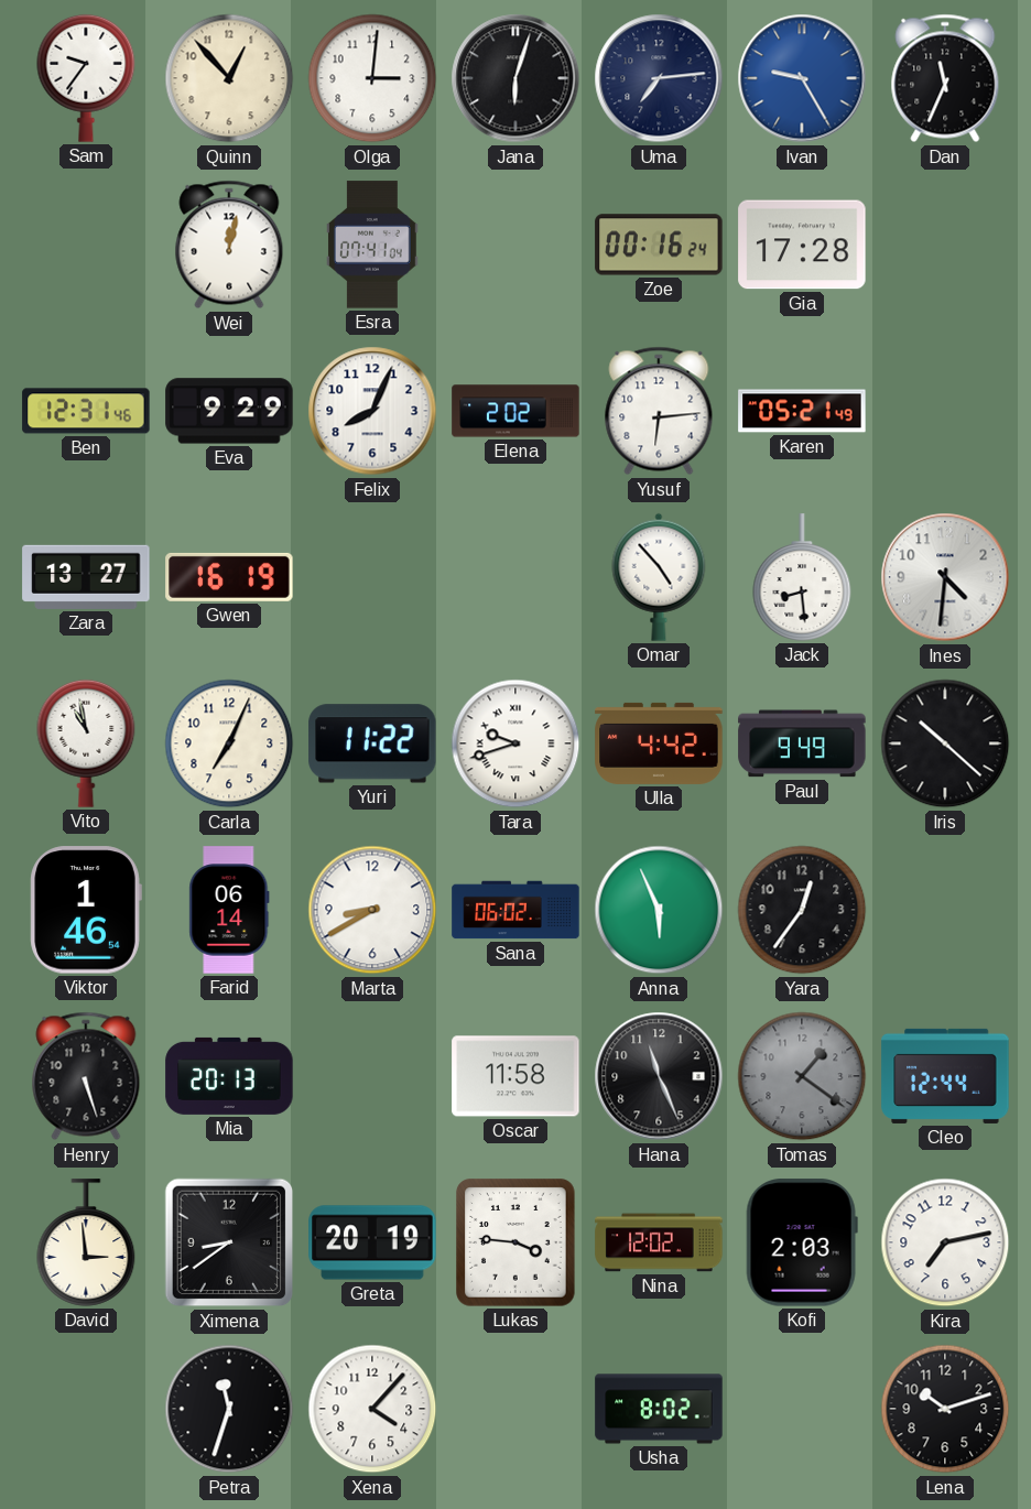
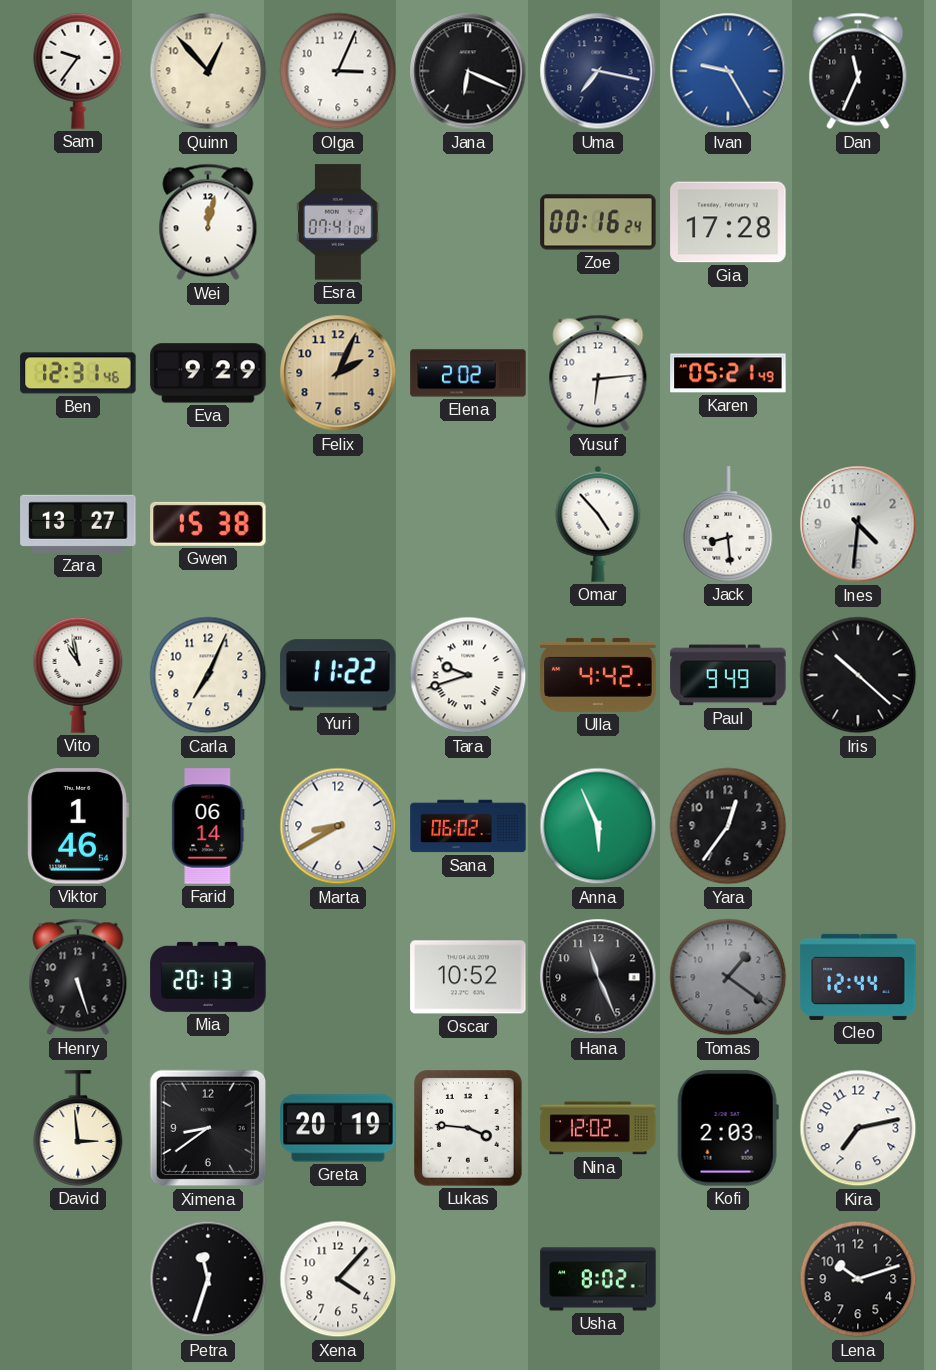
Olga: 3:01 -> 3:04
Jana: 6:03 -> 6:19
Uma: 7:14 -> 7:17
Felix: 8:04 -> 2:04
Felix dial: white -> champagne
Gwen: 16:19 -> 15:38
Oscar: 11:58 -> 10:52
